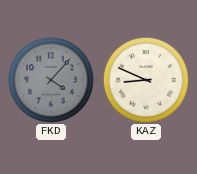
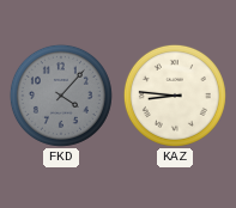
KAZ: 8:49 -> 8:46
